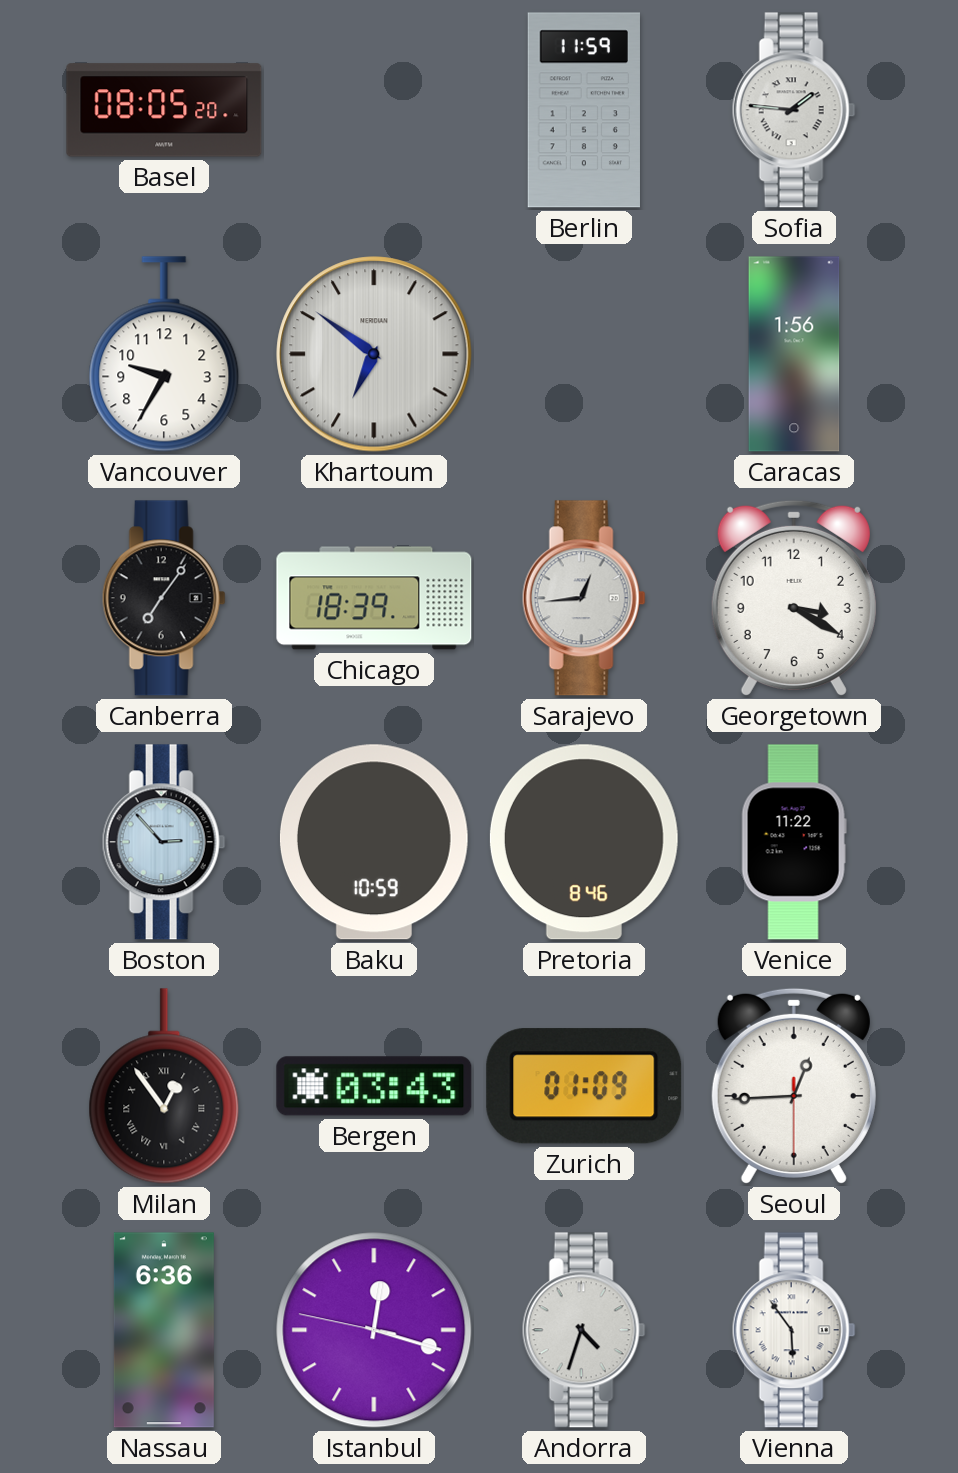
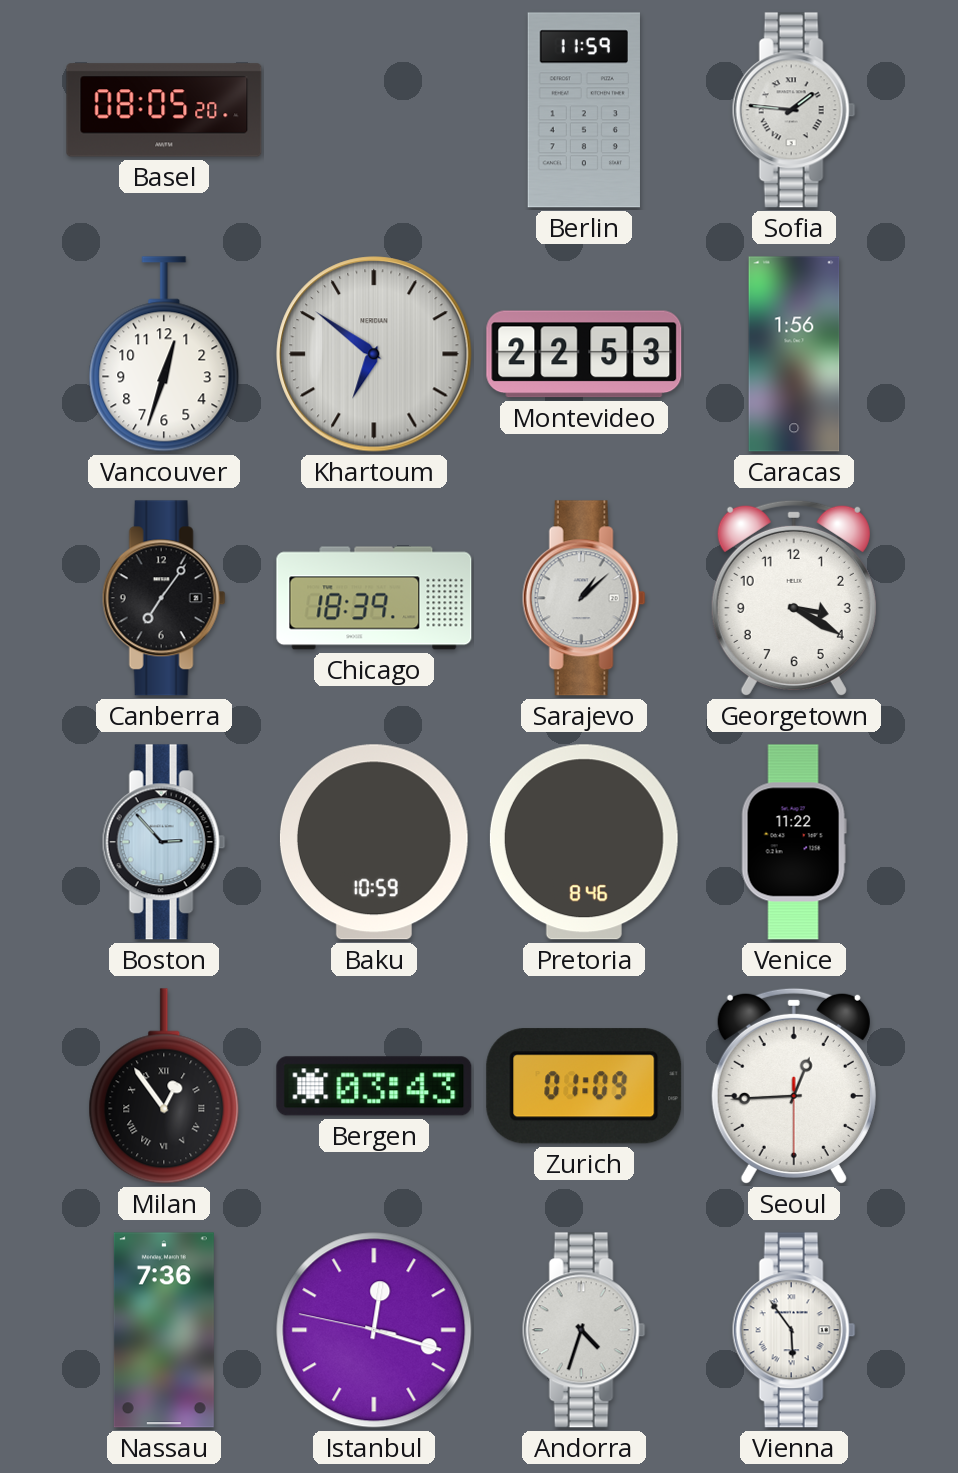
Vancouver: 9:35 -> 12:33
Montevideo: none -> 22:53
Sarajevo: 12:44 -> 1:08
Nassau: 6:36 -> 7:36
